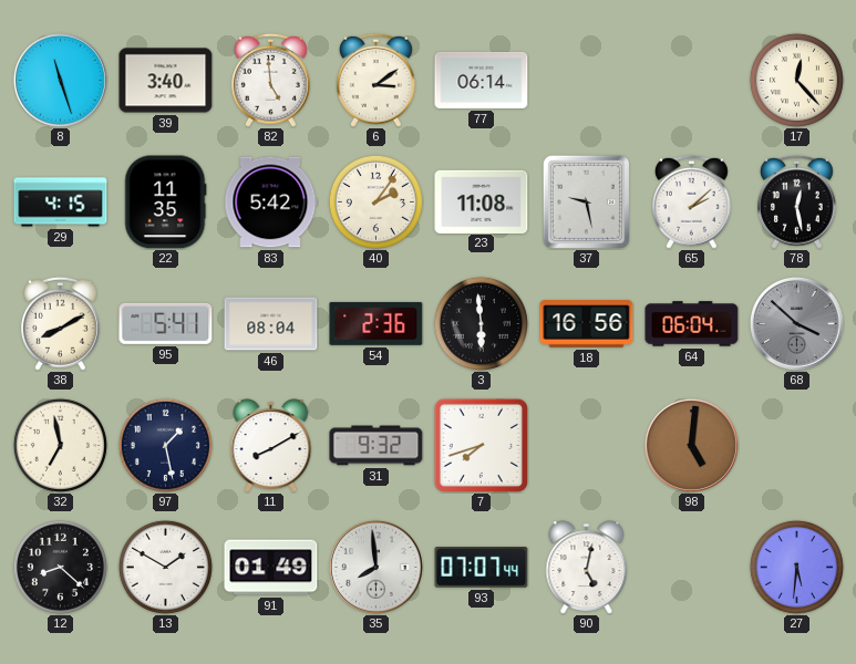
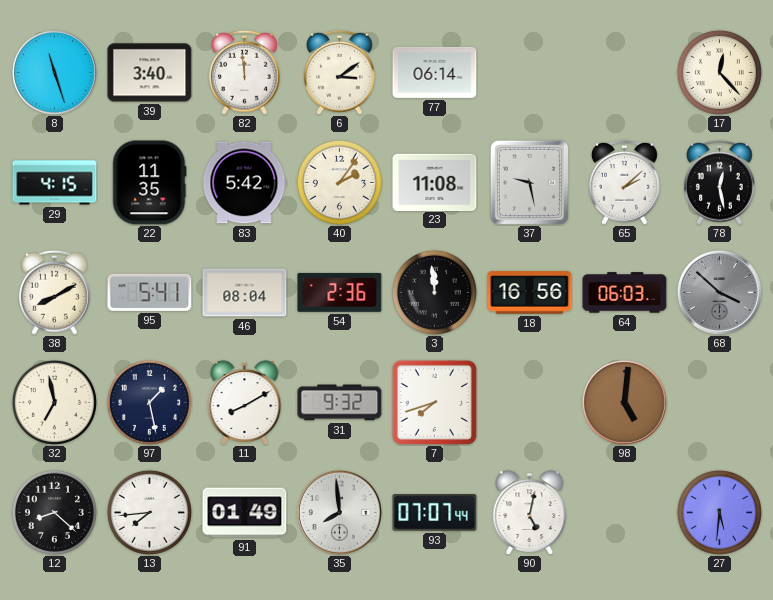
82: 4:59 -> 11:59
3: 5:59 -> 11:59
64: 06:04 -> 06:03
13: 1:50 -> 7:44
